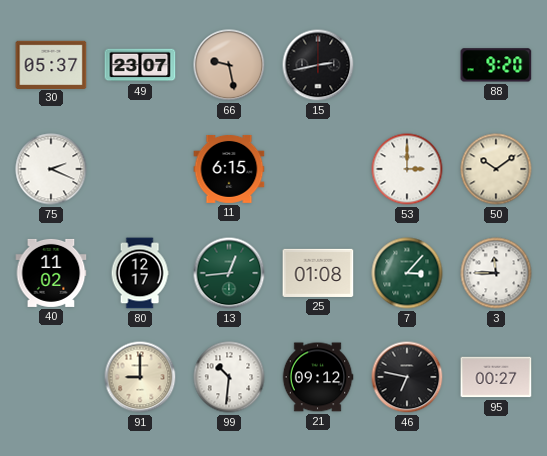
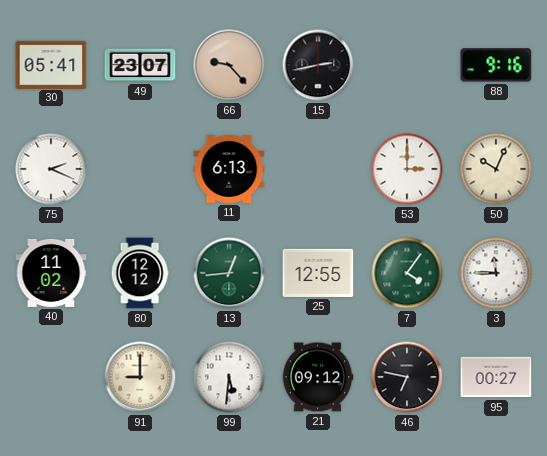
30: 05:37 -> 05:41
66: 9:28 -> 9:23
88: 9:20 -> 9:16
11: 6:15 -> 6:13
50: 10:09 -> 10:04
80: 12:17 -> 12:12
25: 01:08 -> 12:55
7: 3:07 -> 4:06
99: 10:31 -> 5:31
